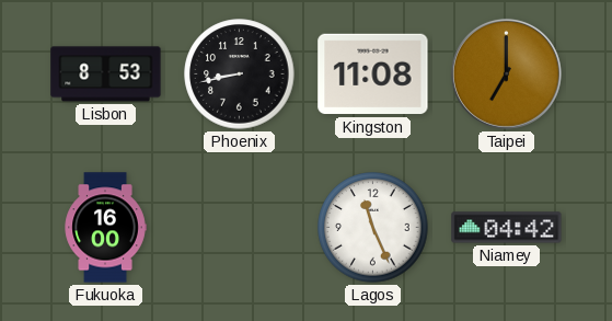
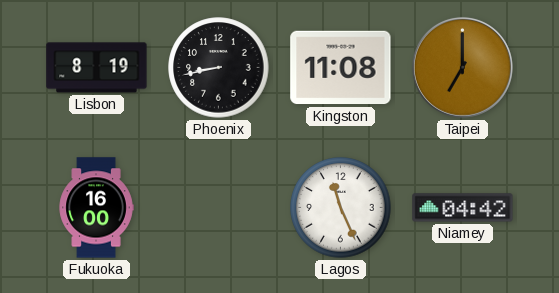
Lisbon: 8:53 -> 8:19
